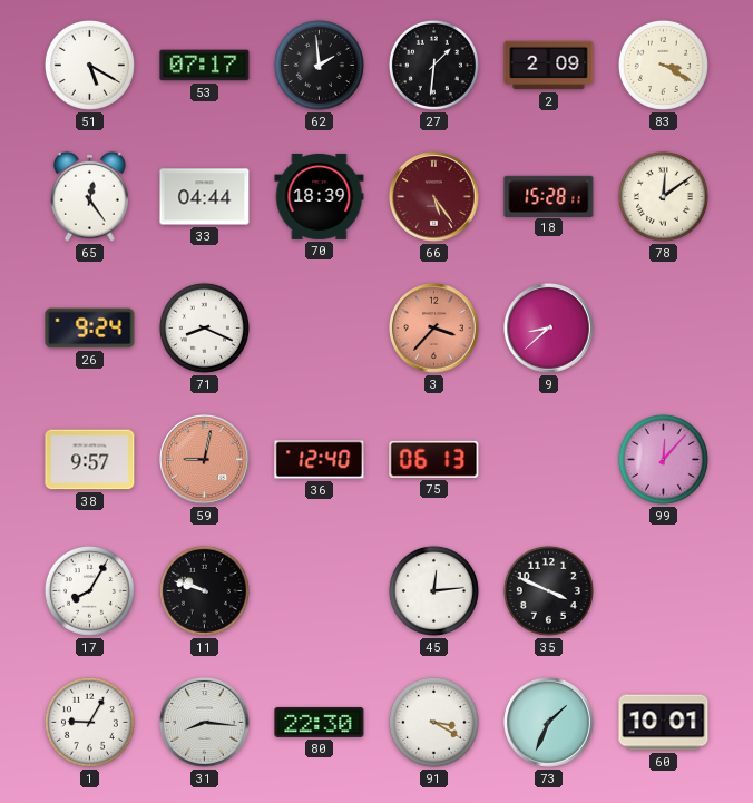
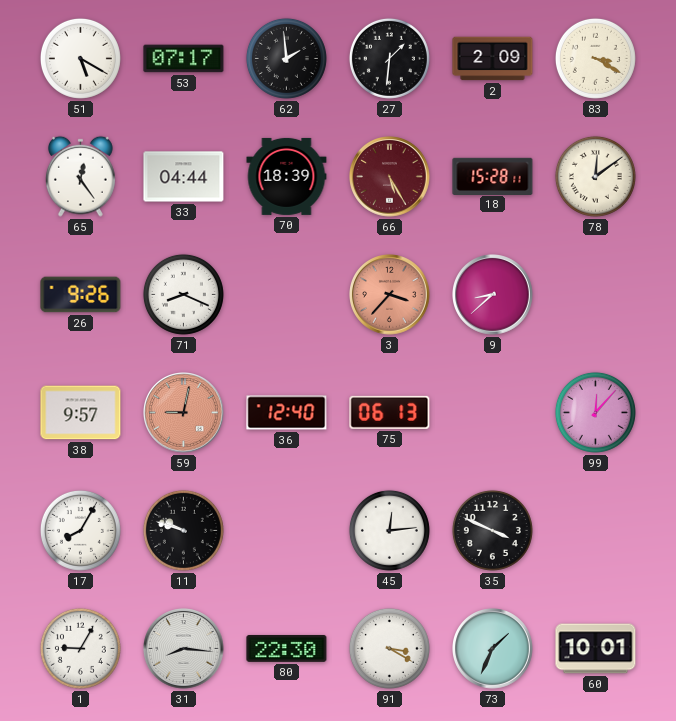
66: 5:24 -> 5:25
26: 9:24 -> 9:26
